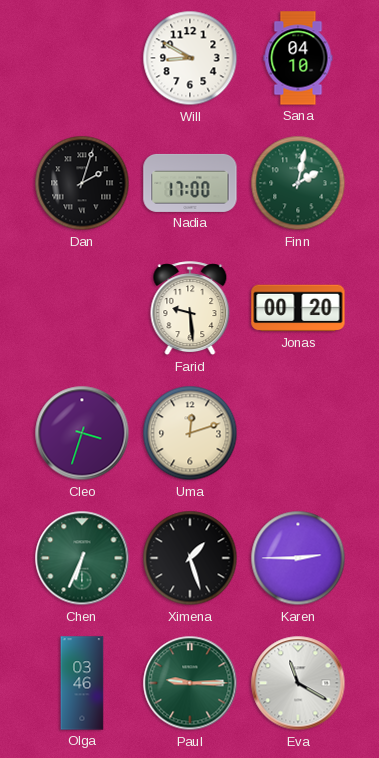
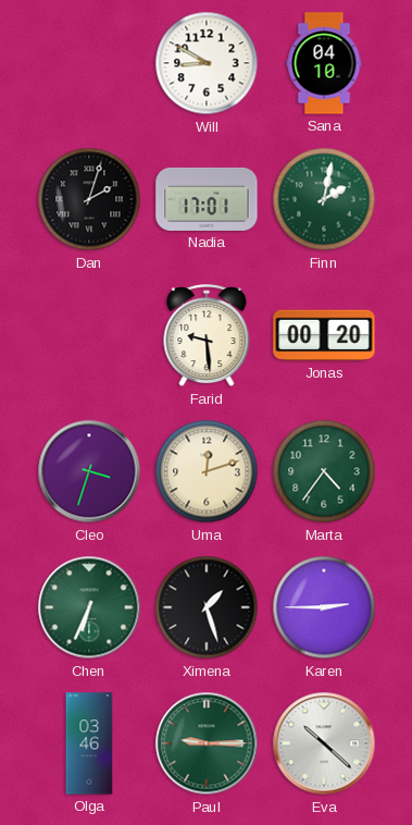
Nadia: 17:00 -> 17:01
Marta: none -> 4:36
Eva: 11:20 -> 10:22
